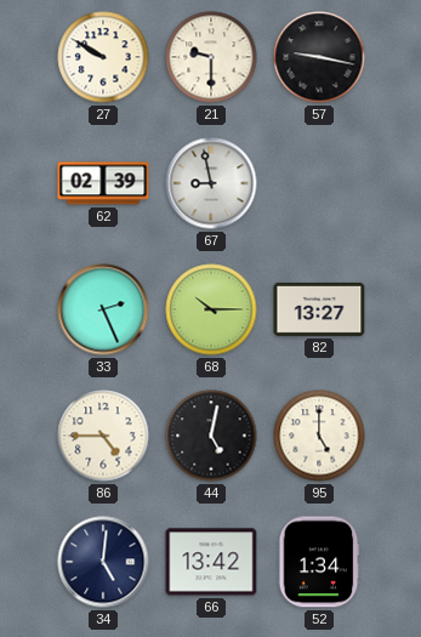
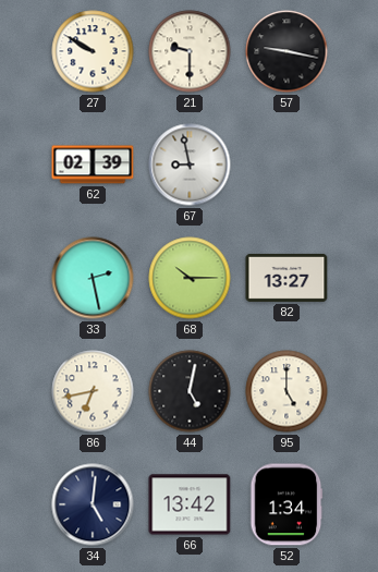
33: 2:26 -> 2:28
86: 4:45 -> 6:43
